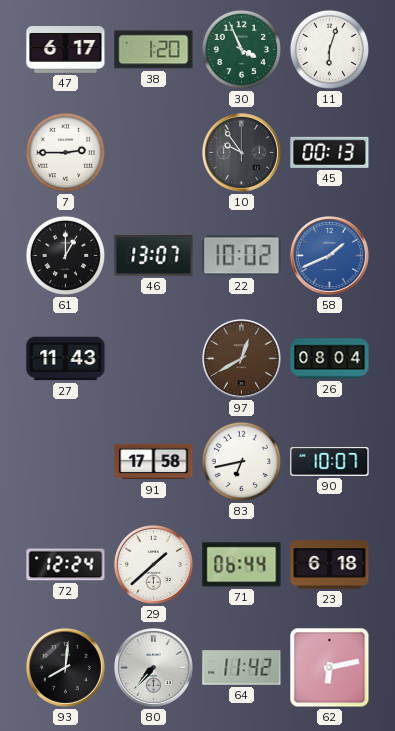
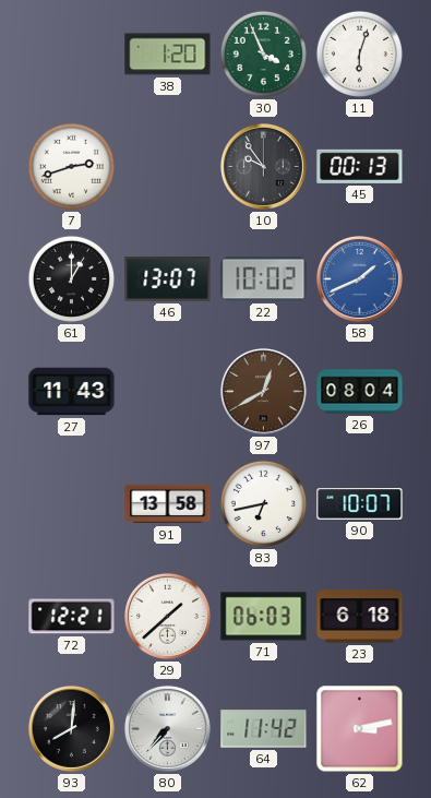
47: 6:17 -> none
7: 2:45 -> 2:42
91: 17:58 -> 13:58
72: 12:24 -> 12:21
71: 06:44 -> 06:03
62: 6:13 -> 3:13
